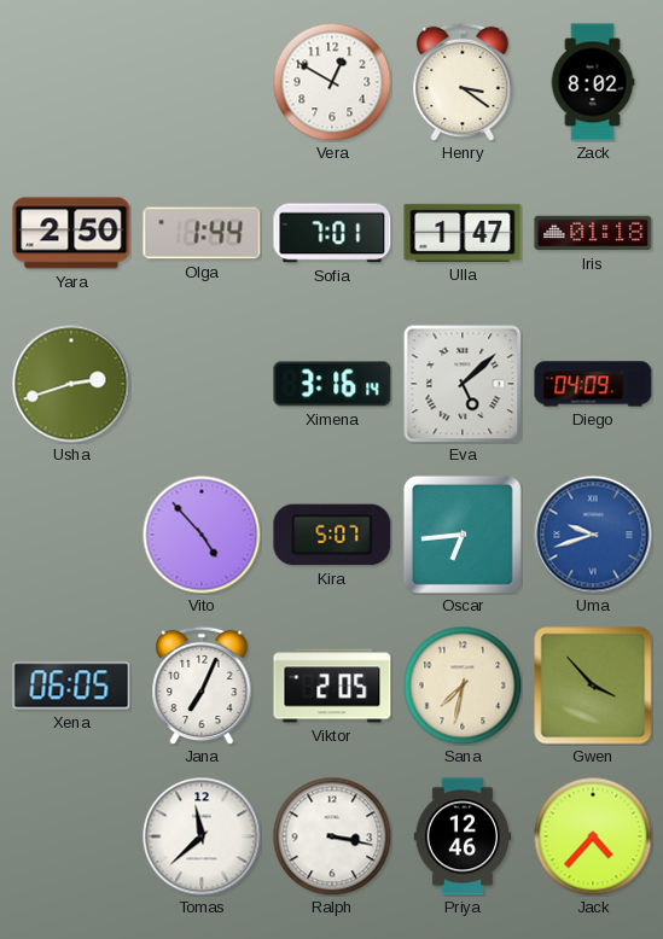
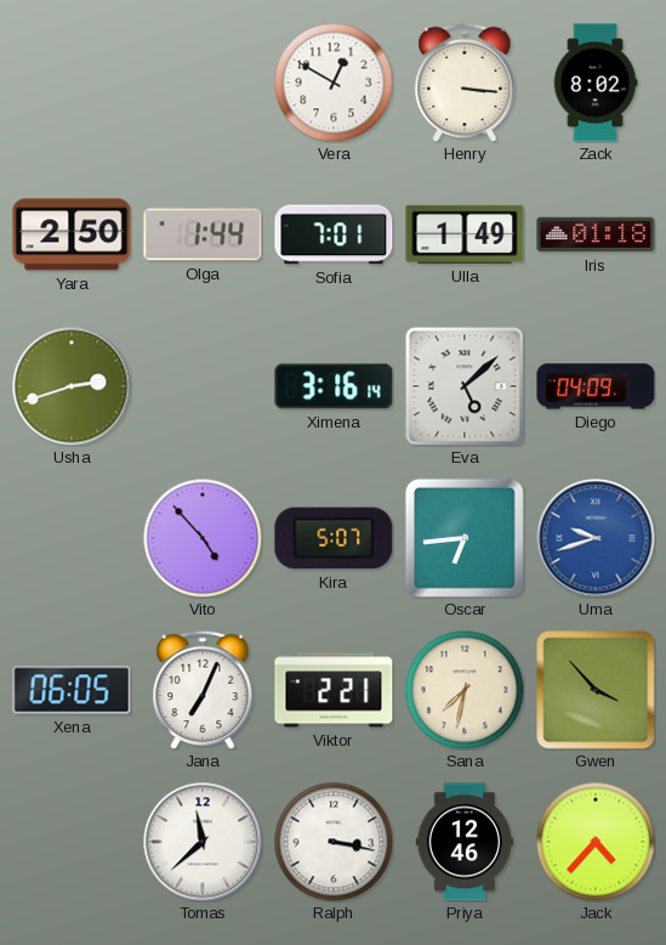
Henry: 3:21 -> 3:16
Ulla: 1:47 -> 1:49
Viktor: 2:05 -> 2:21
